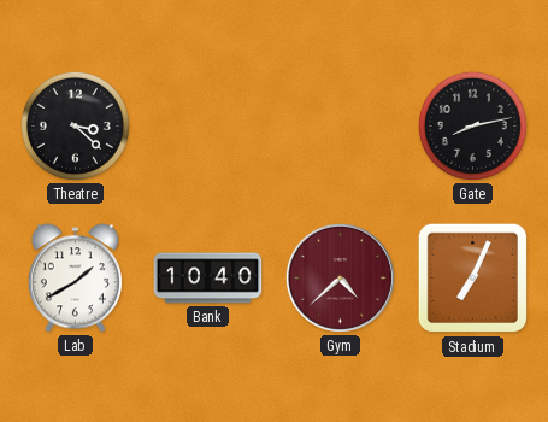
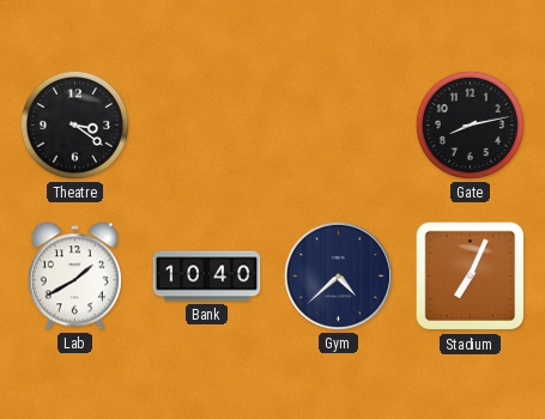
Theatre: 3:22 -> 3:21
Gym dial: burgundy -> navy
